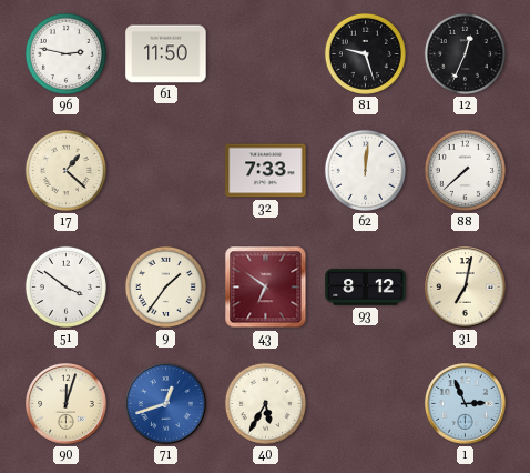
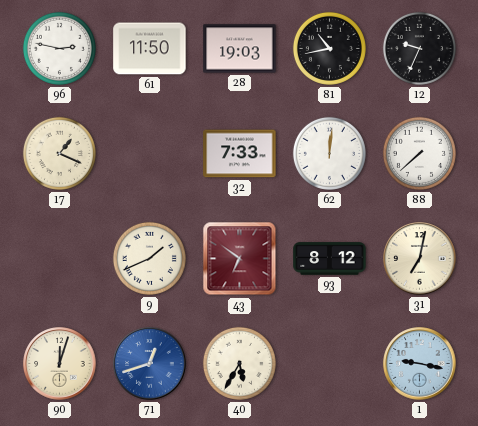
28: none -> 19:03
81: 9:27 -> 10:43
12: 12:34 -> 9:34
17: 1:22 -> 1:19
51: 3:51 -> none
9: 1:36 -> 1:41
1: 2:56 -> 9:17
